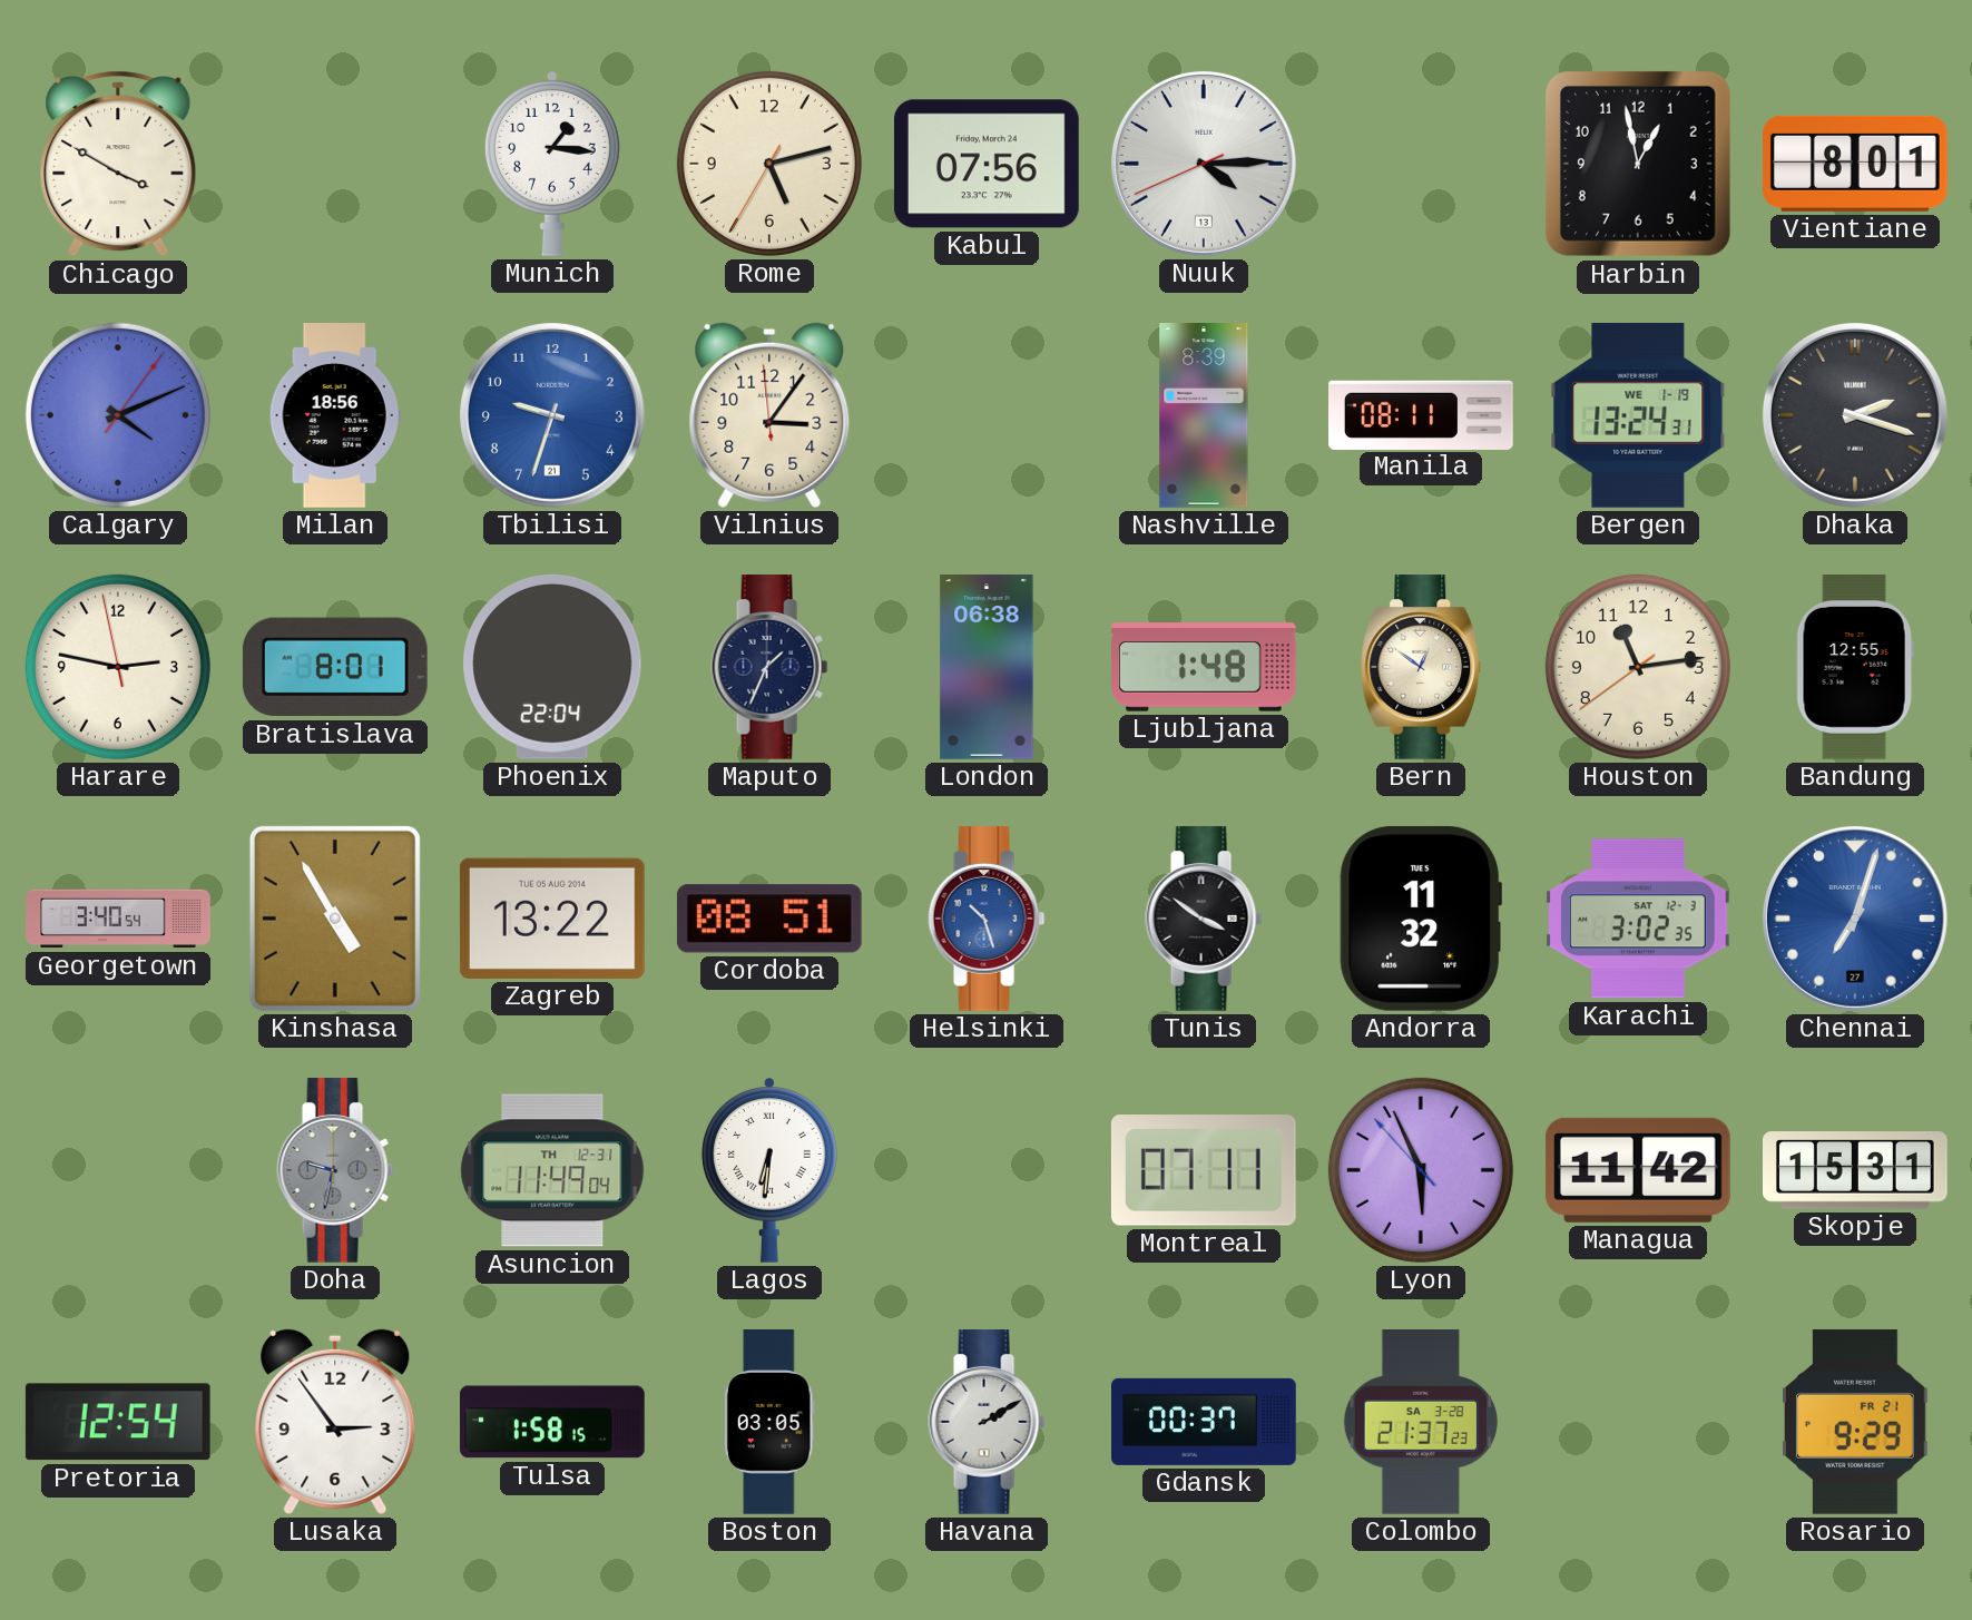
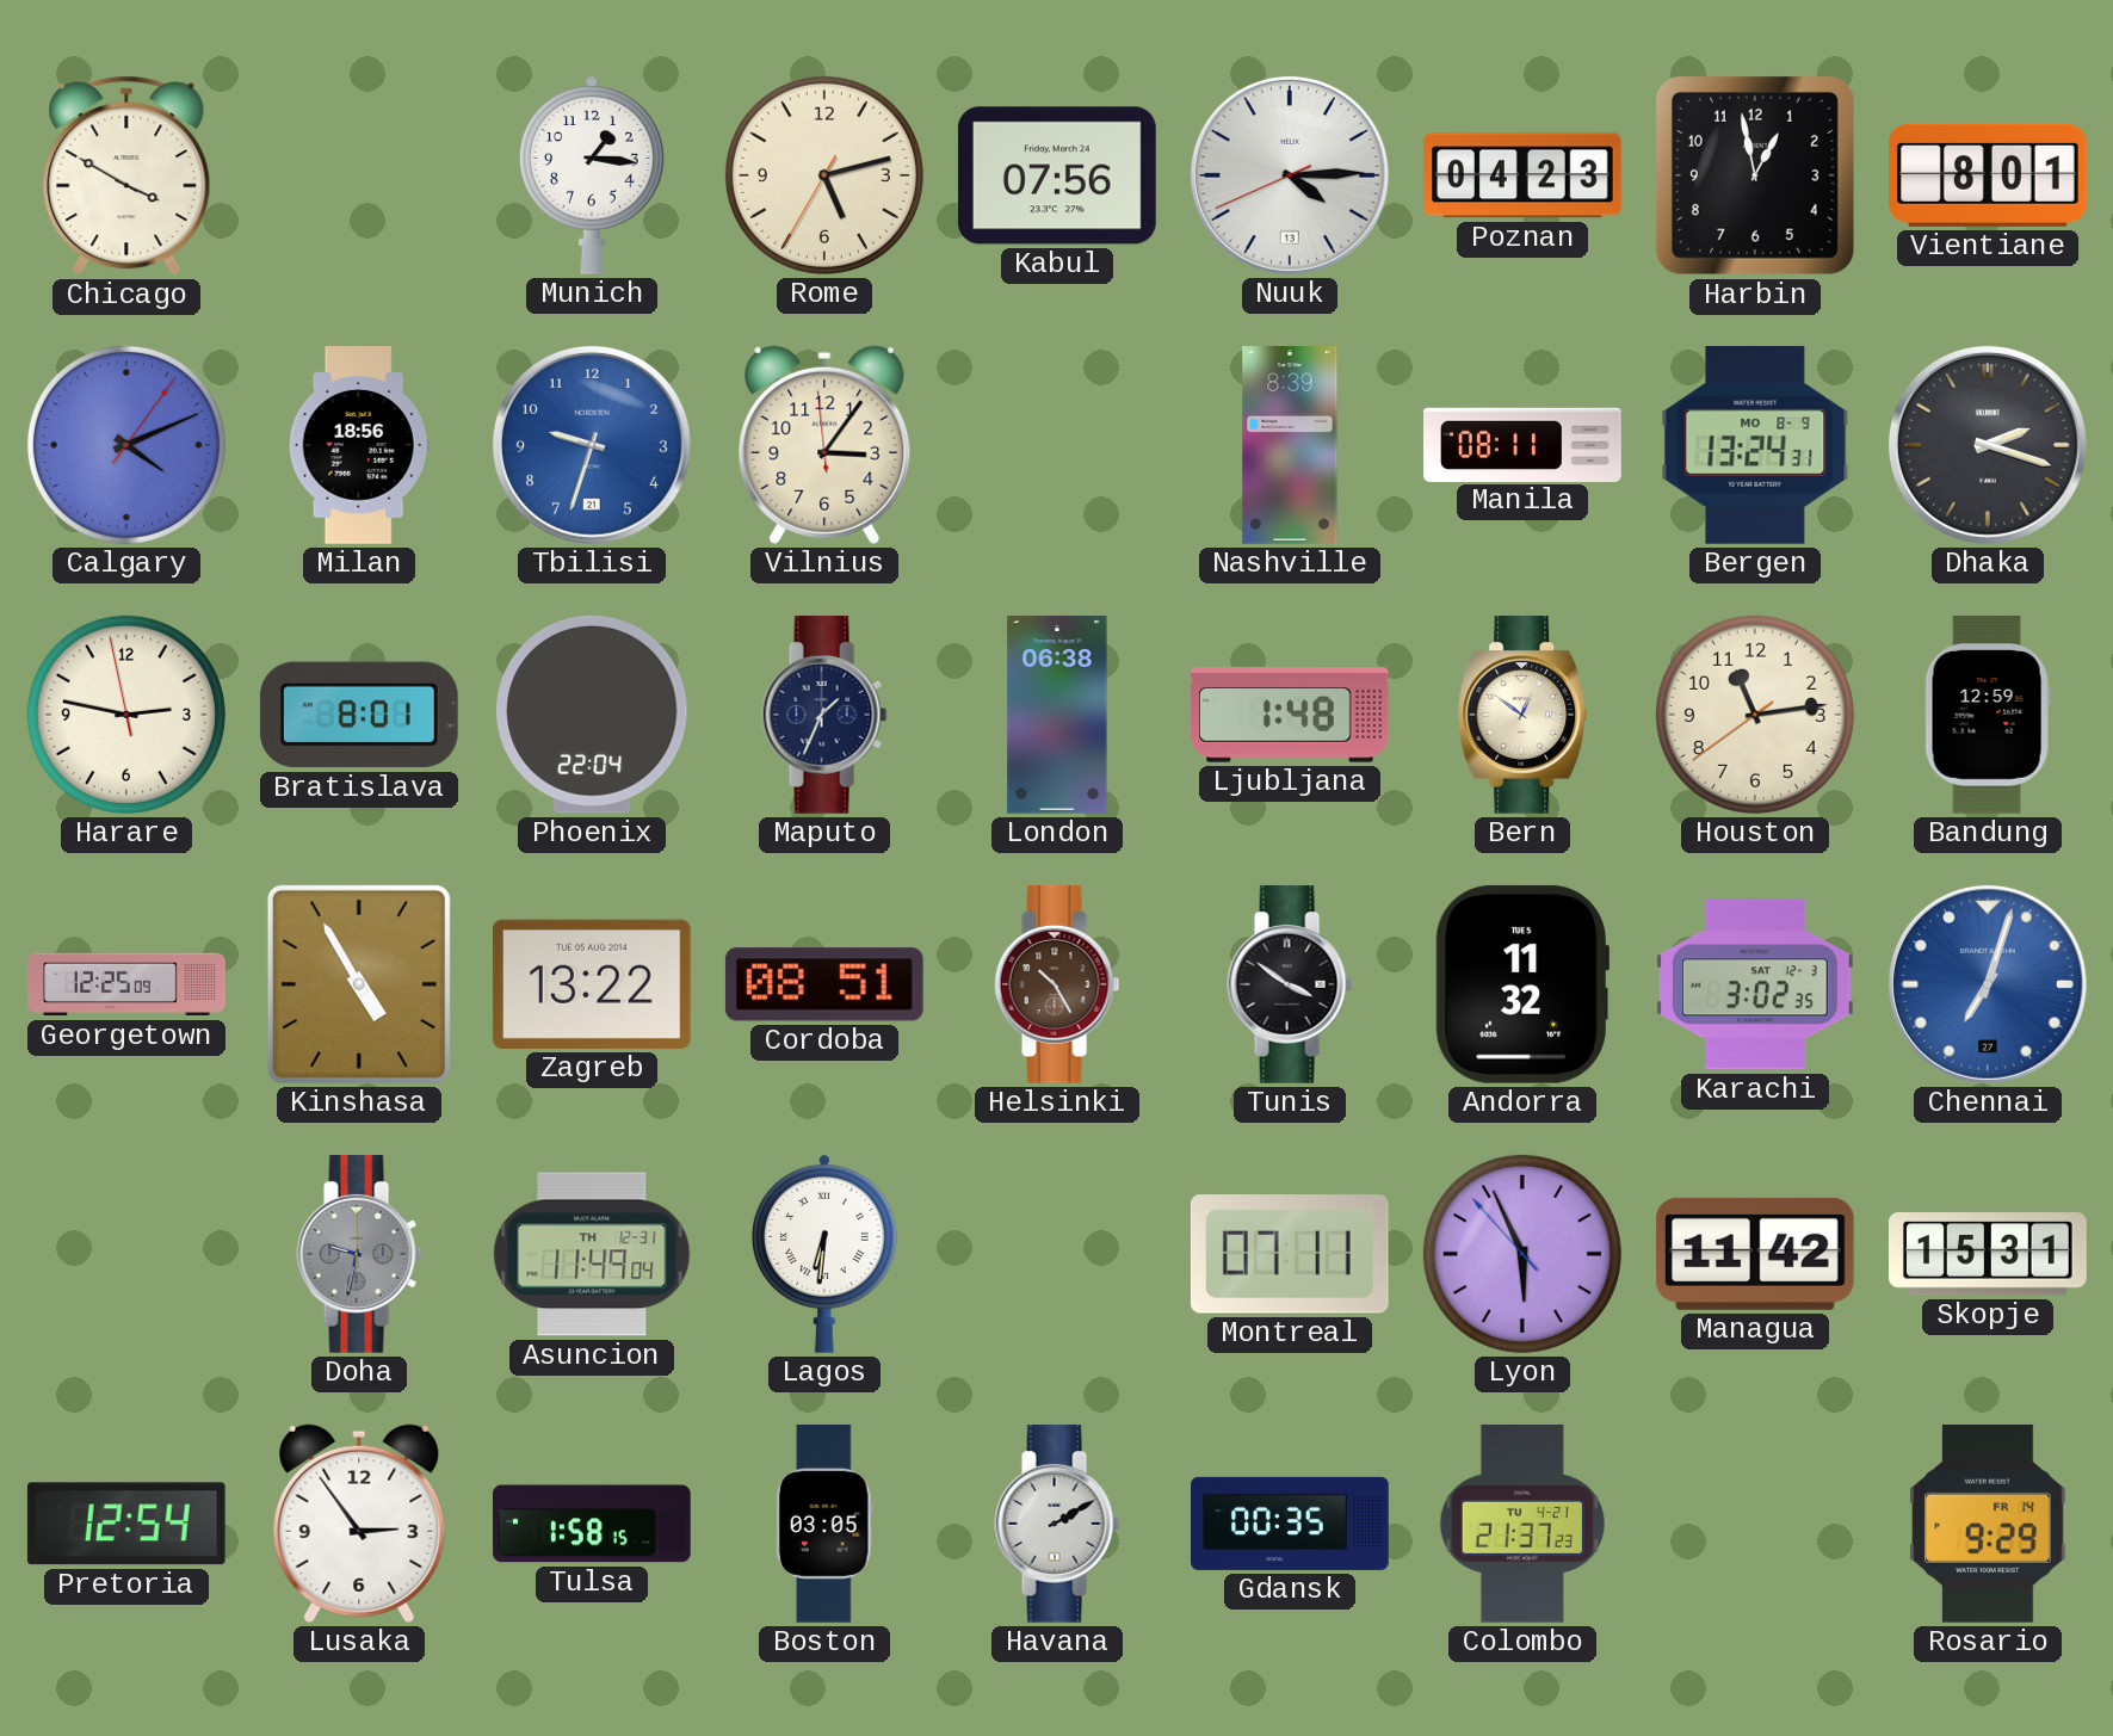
Poznan: none -> 04:23
Bergen date: WE 1-19 -> MO 8-9
Bandung: 12:55 -> 12:59
Georgetown: 3:40 -> 12:25
Helsinki: 10:27 -> 10:25
Helsinki dial: blue -> brown
Gdansk: 00:37 -> 00:35
Colombo date: SA 3-28 -> TU 4-21
Rosario date: FR 21 -> FR 14
